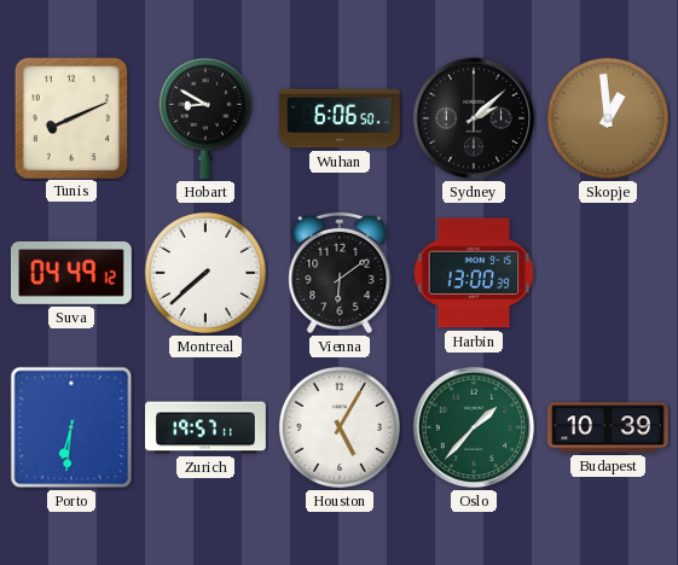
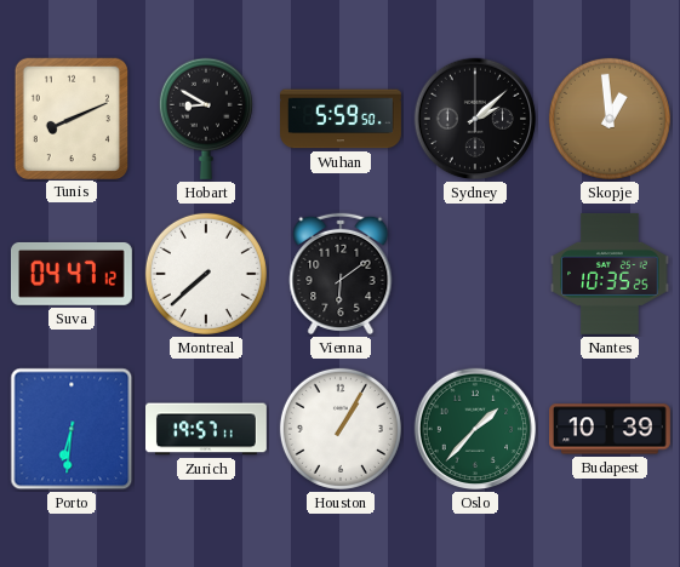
Wuhan: 6:06 -> 5:59
Suva: 04:49 -> 04:47
Harbin: 13:00 -> none
Nantes: none -> 10:35
Houston: 5:05 -> 1:05
